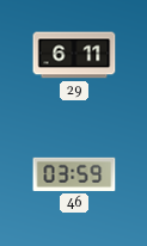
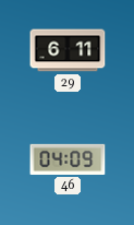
46: 03:59 -> 04:09
